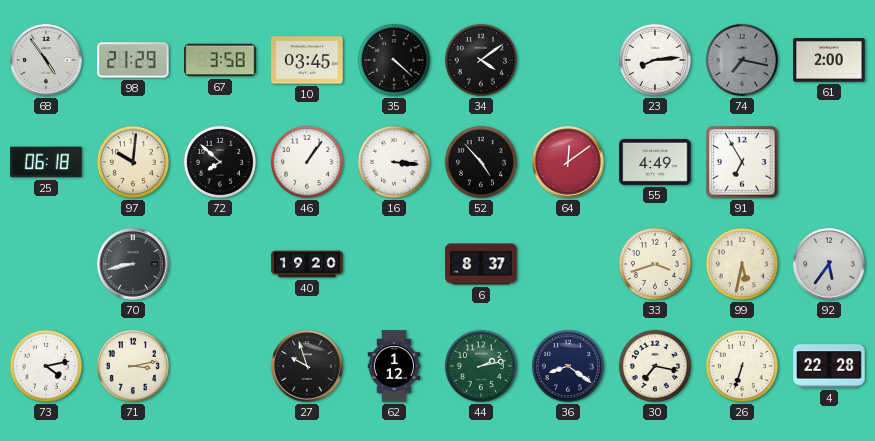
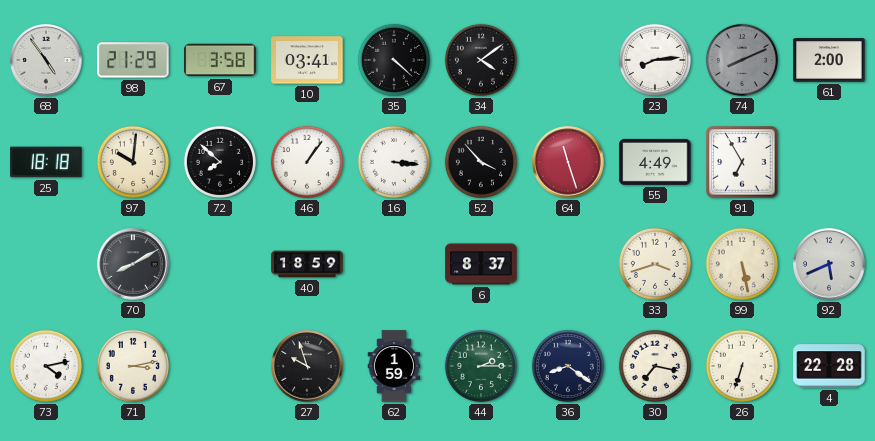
10: 03:45 -> 03:41
74: 7:17 -> 8:11
25: 06:18 -> 18:18
52: 4:53 -> 3:53
64: 12:09 -> 11:27
70: 8:43 -> 8:10
40: 19:20 -> 18:59
99: 5:32 -> 5:28
92: 5:36 -> 5:41
62: 1:12 -> 1:59
44: 2:13 -> 2:15
